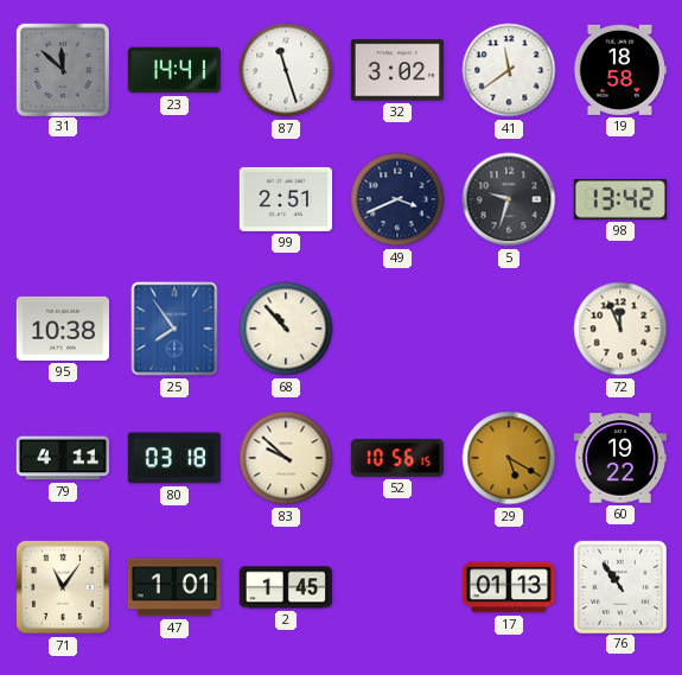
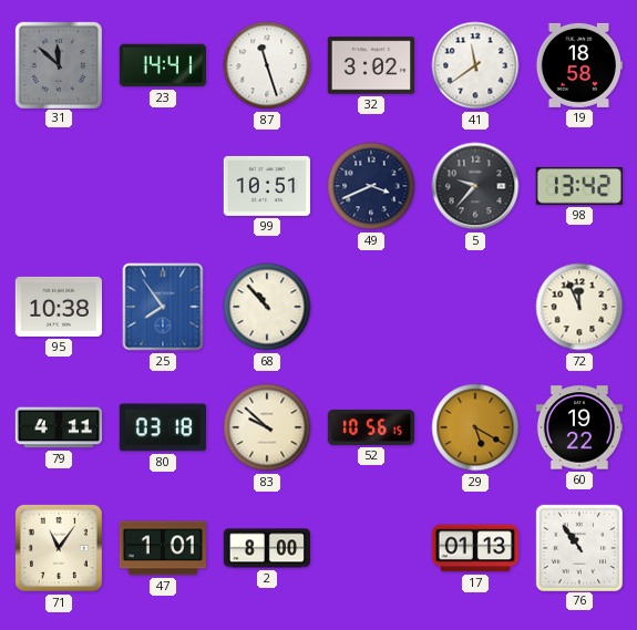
99: 2:51 -> 10:51
5: 9:33 -> 9:37
2: 1:45 -> 8:00
